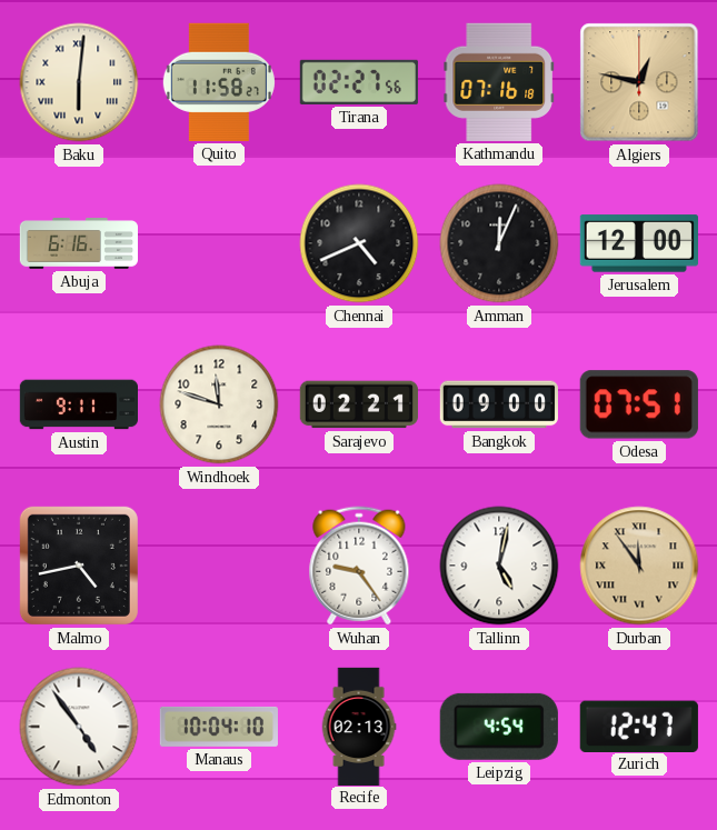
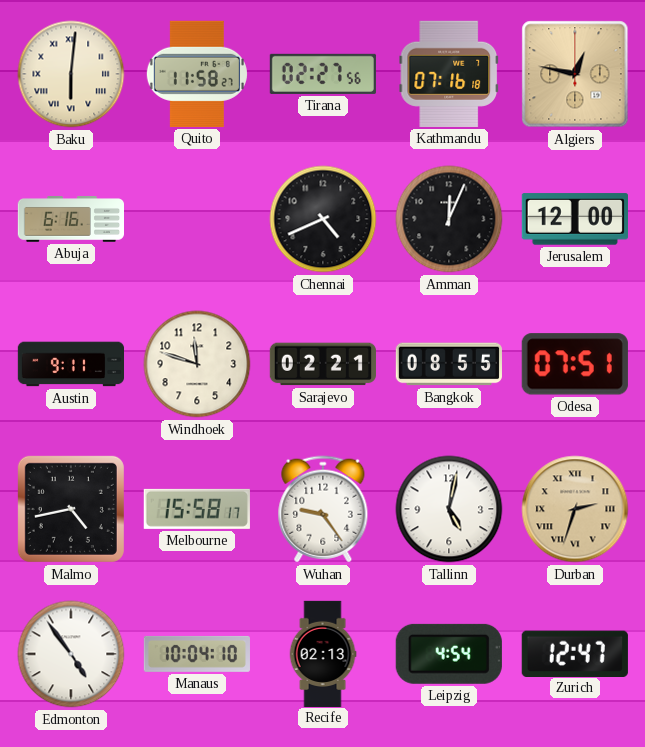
Bangkok: 09:00 -> 08:55
Melbourne: none -> 15:58
Durban: 11:54 -> 2:33
